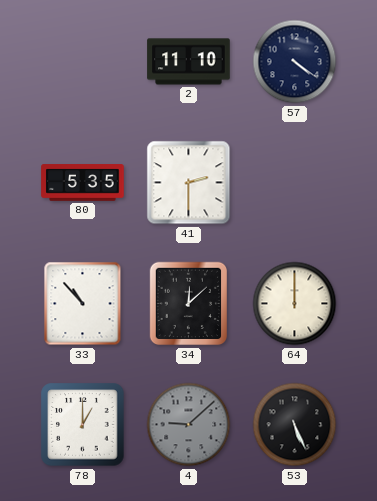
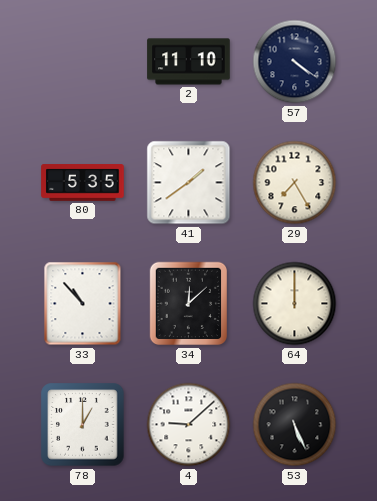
41: 2:30 -> 1:39
29: none -> 7:25
4 dial: grey -> white
